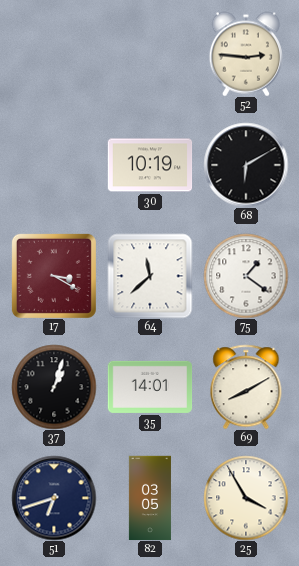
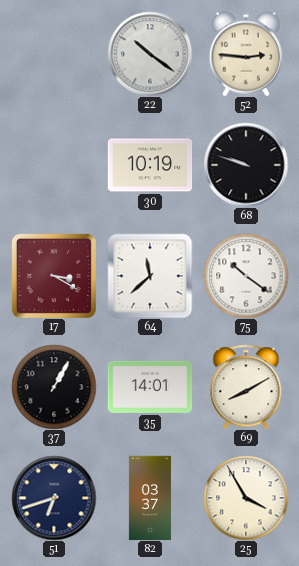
22: none -> 10:21
68: 6:10 -> 9:48
75: 1:21 -> 10:21
37: 1:03 -> 1:05
82: 03:05 -> 03:37
